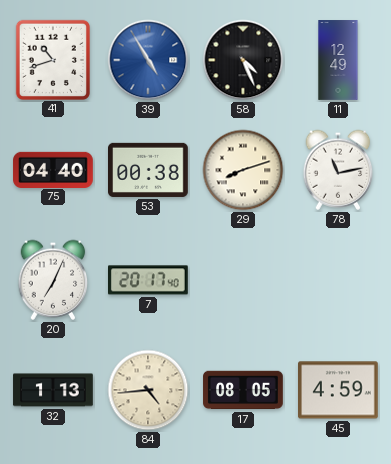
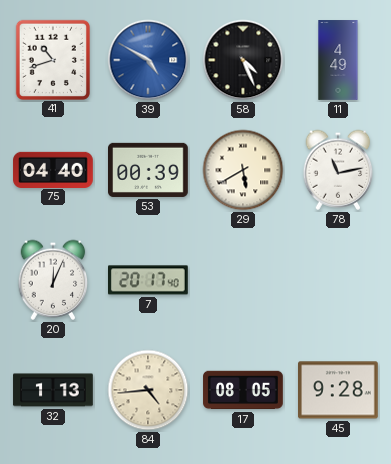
39: 4:55 -> 4:50
11: 12:49 -> 4:49
53: 00:38 -> 00:39
29: 8:12 -> 5:40
20: 7:04 -> 12:04
45: 4:59 -> 9:28
